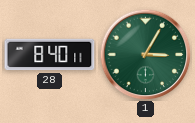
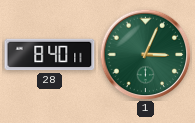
1: 3:05 -> 3:04
